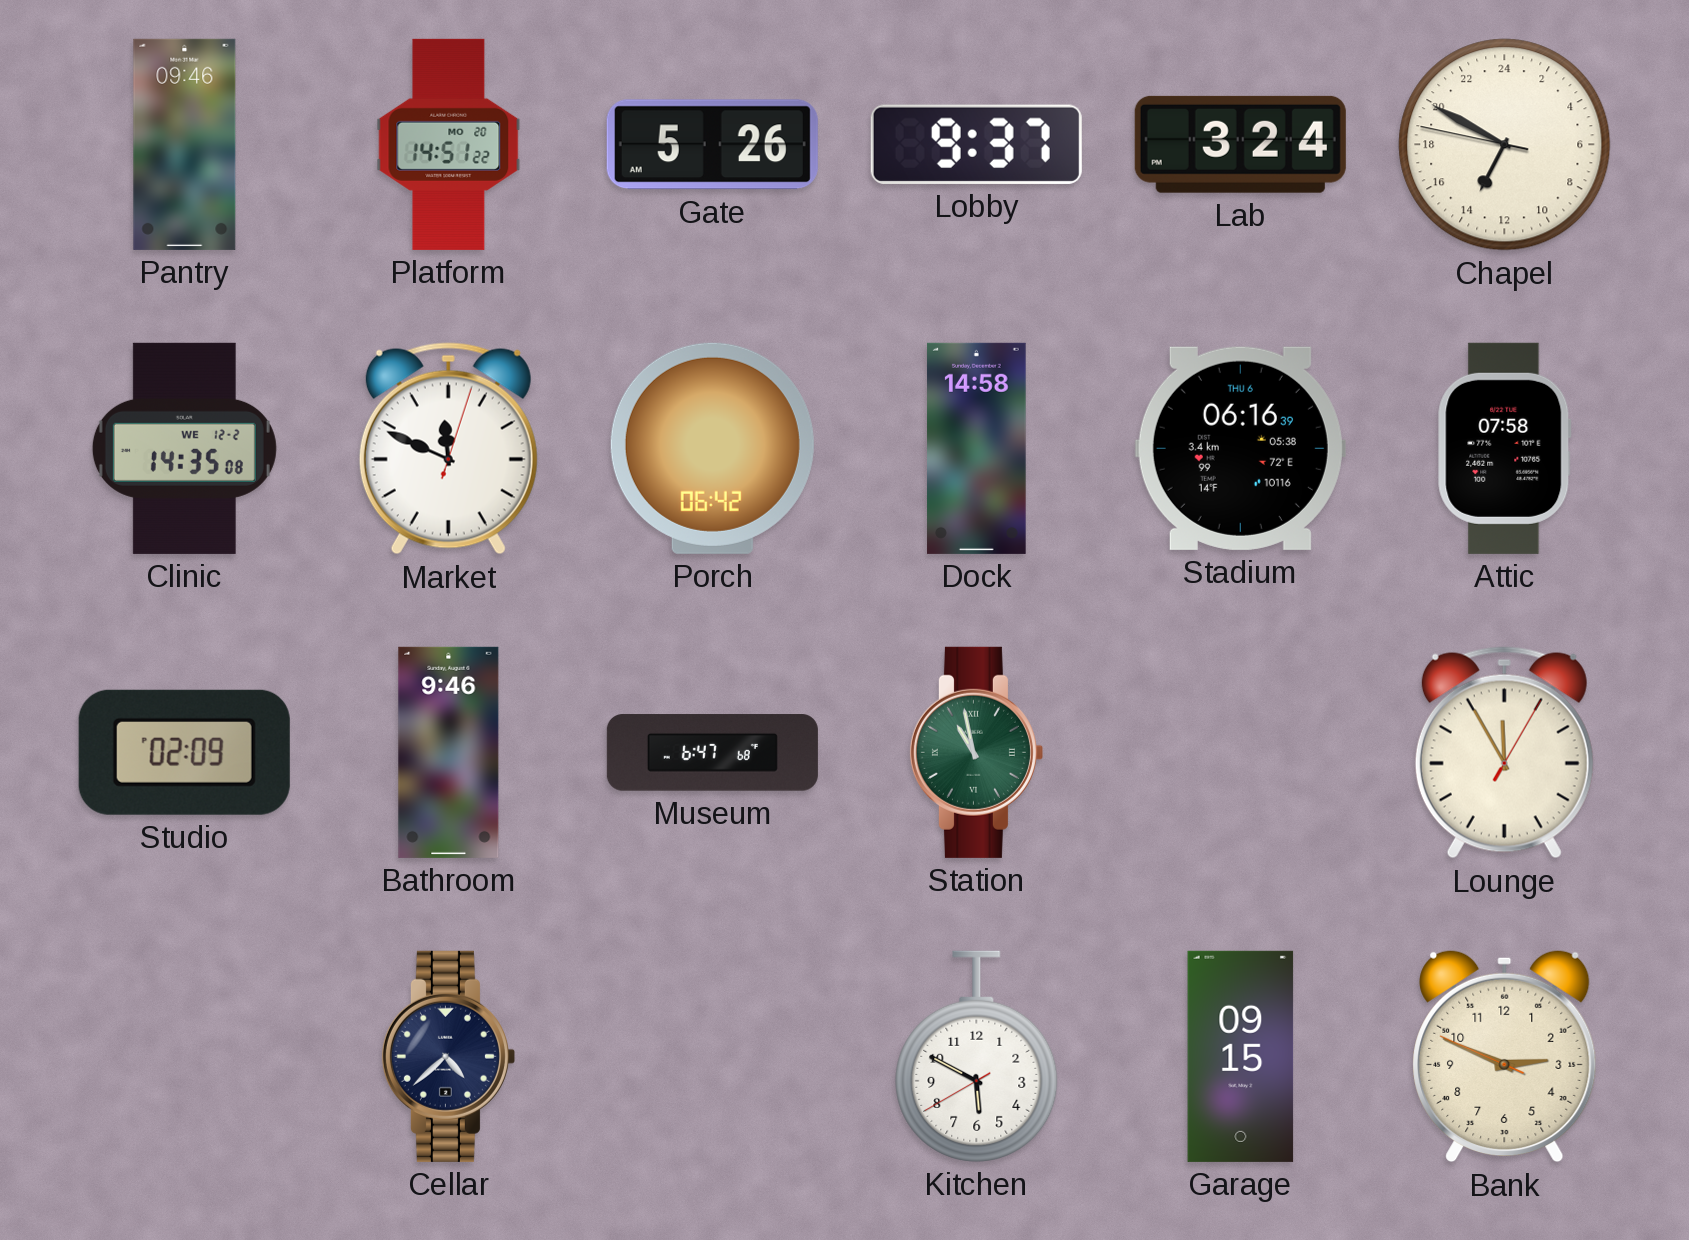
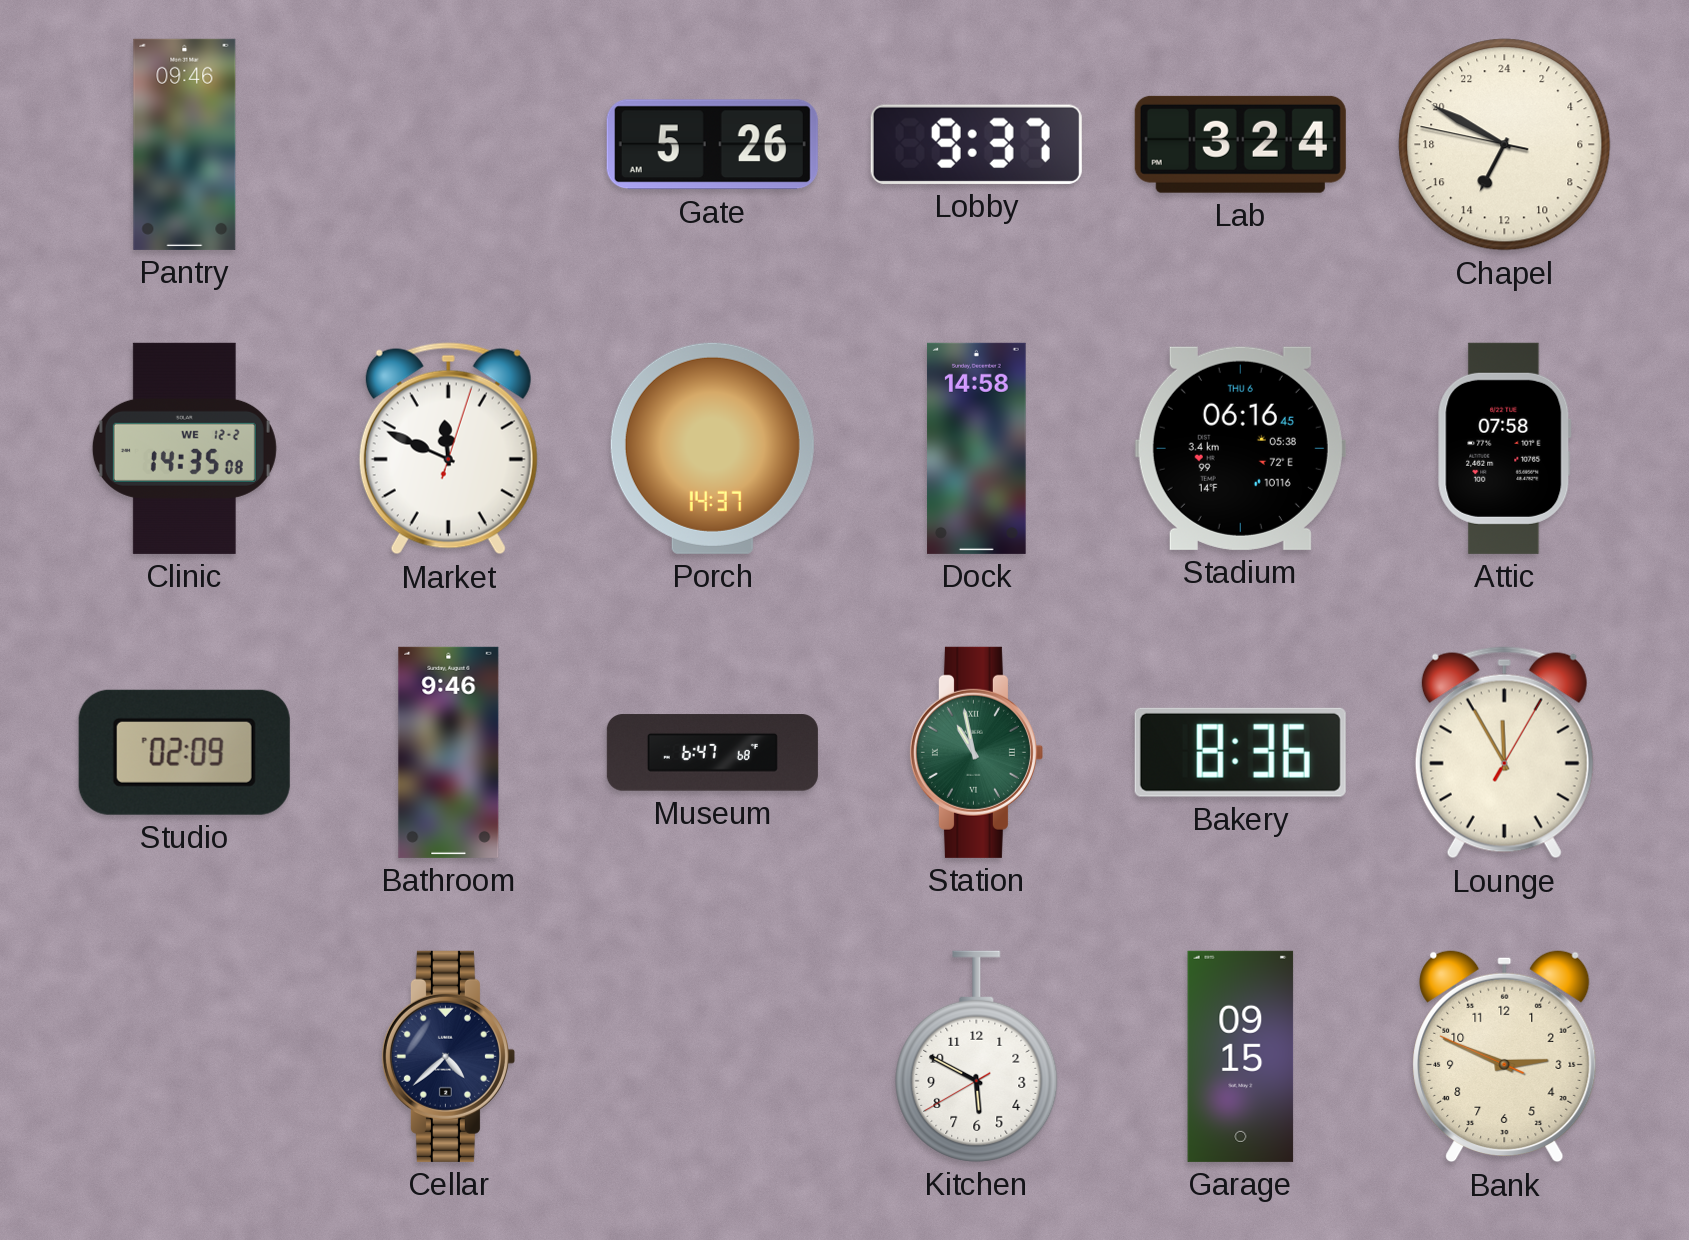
Platform: 14:51 -> none
Porch: 06:42 -> 14:37
Stadium: 06:16:39 -> 06:16:45
Bakery: none -> 8:36
